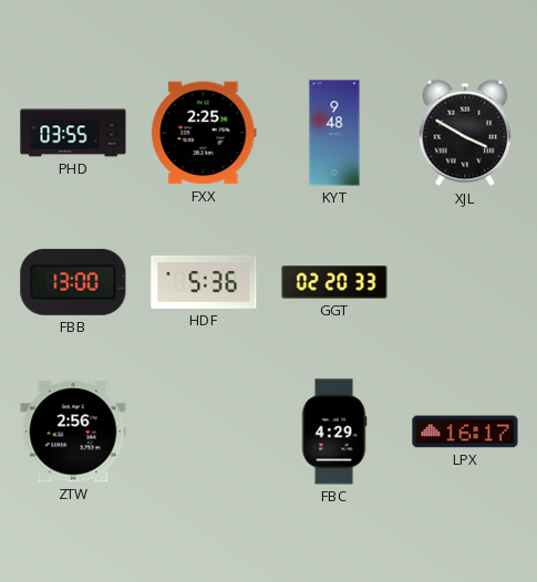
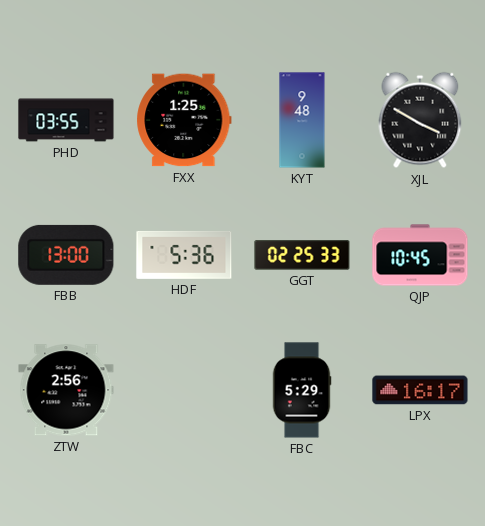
FXX: 2:25 -> 1:25
GGT: 02:20 -> 02:25
QJP: none -> 10:45
FBC: 4:29 -> 5:29
